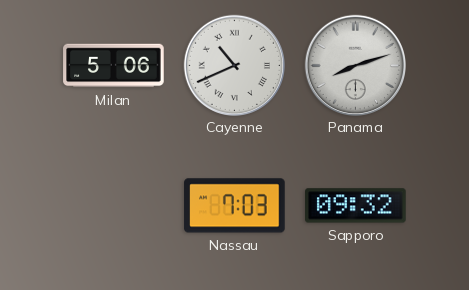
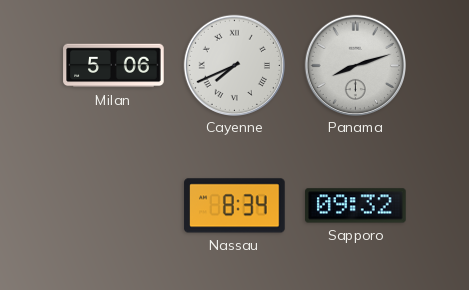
Cayenne: 10:41 -> 7:41
Nassau: 7:03 -> 8:34
